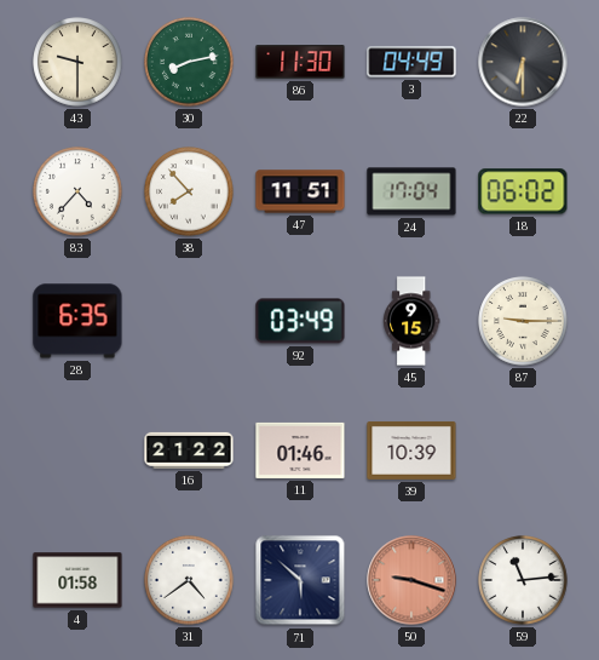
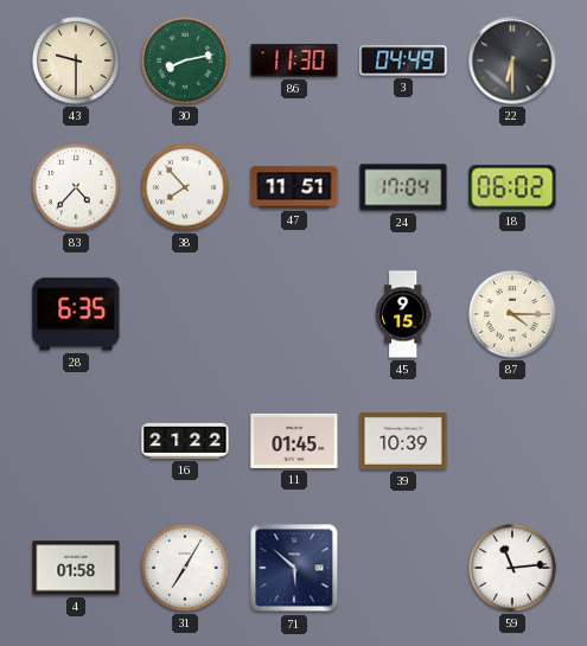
92: 03:49 -> none
87: 9:15 -> 4:15
11: 01:46 -> 01:45
31: 4:39 -> 7:05
50: 9:18 -> none
